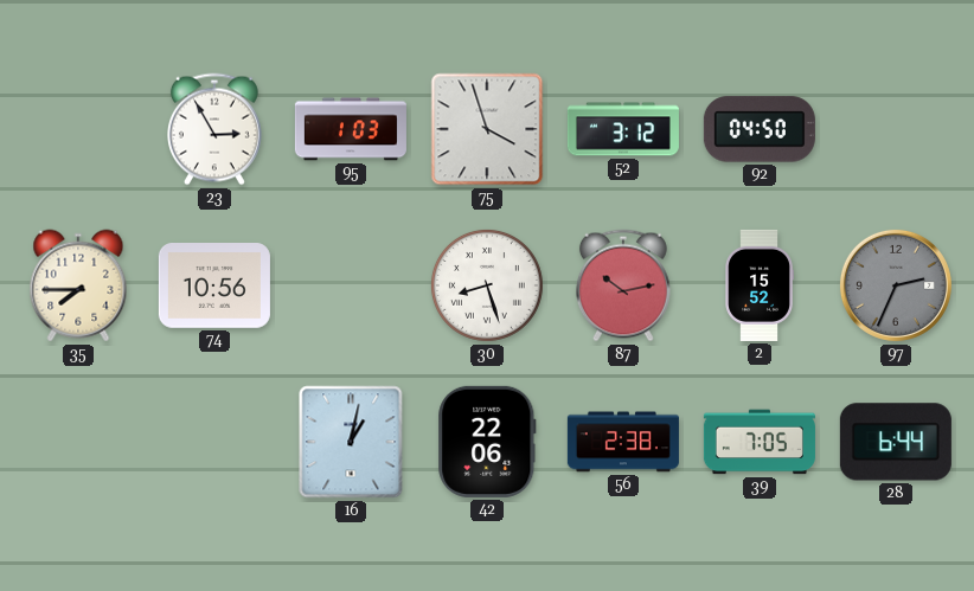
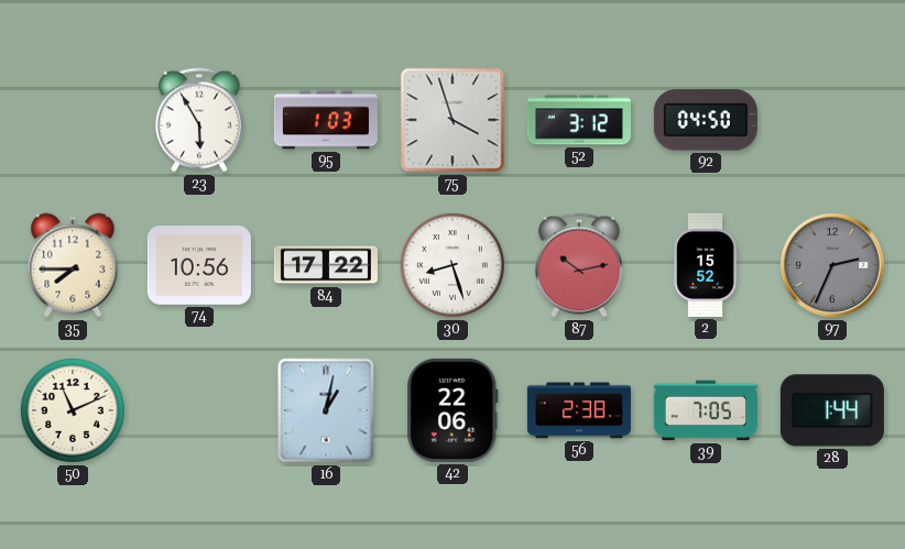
23: 2:55 -> 5:55
84: none -> 17:22
50: none -> 11:11
28: 6:44 -> 1:44
